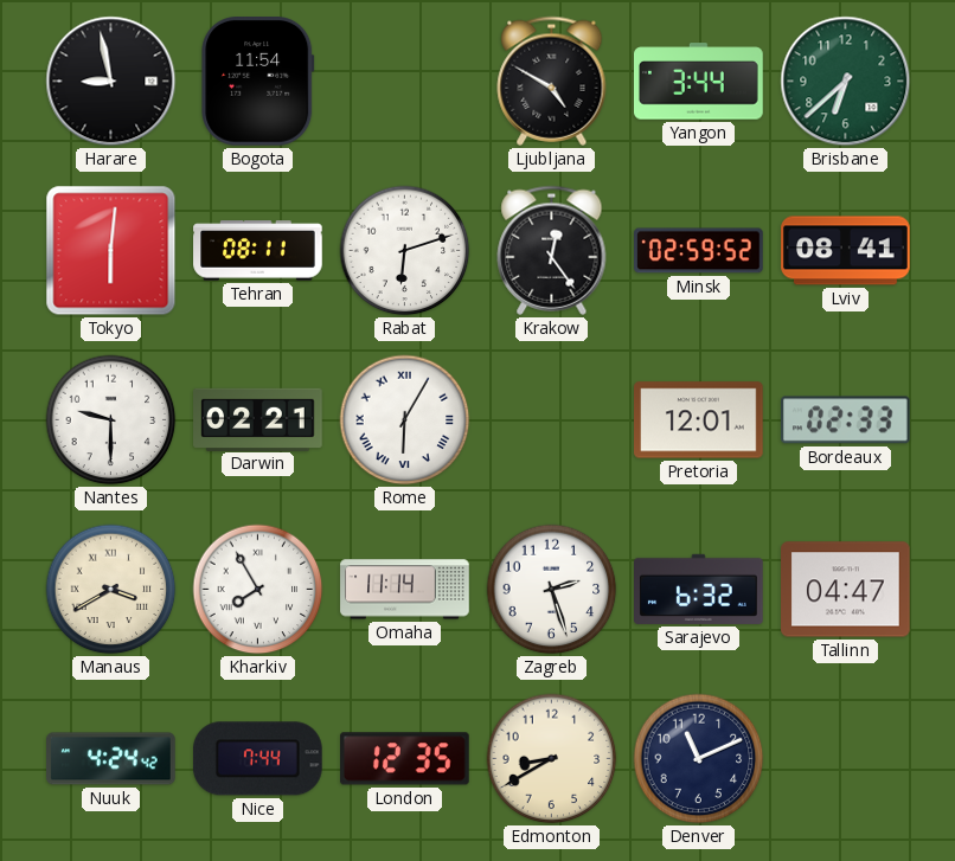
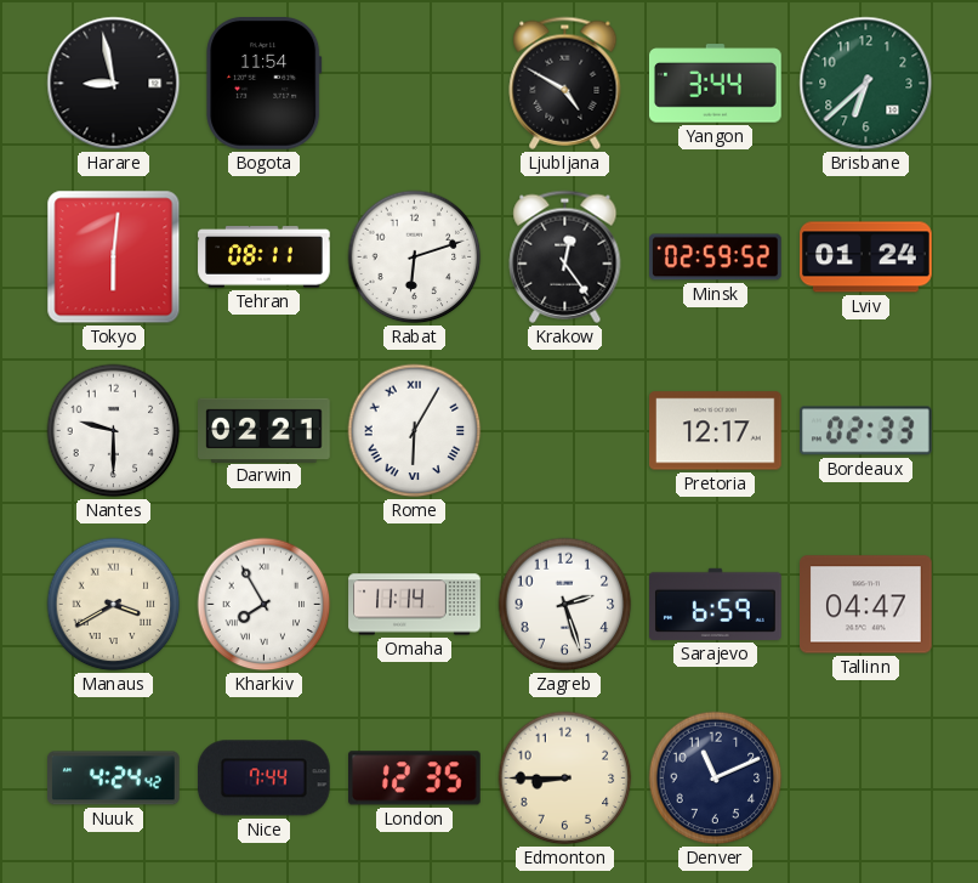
Lviv: 08:41 -> 01:24
Pretoria: 12:01 -> 12:17
Sarajevo: 6:32 -> 6:59
Edmonton: 8:40 -> 8:45
